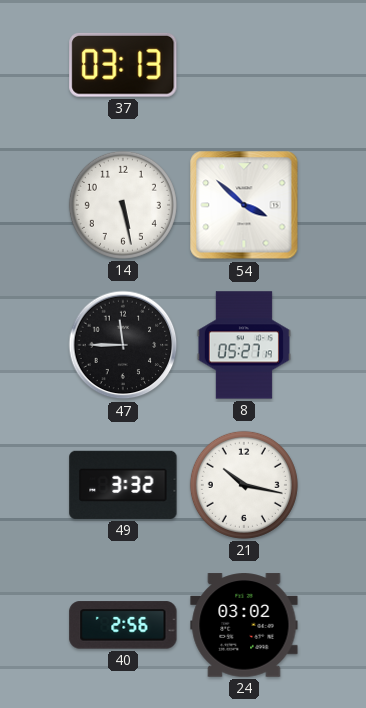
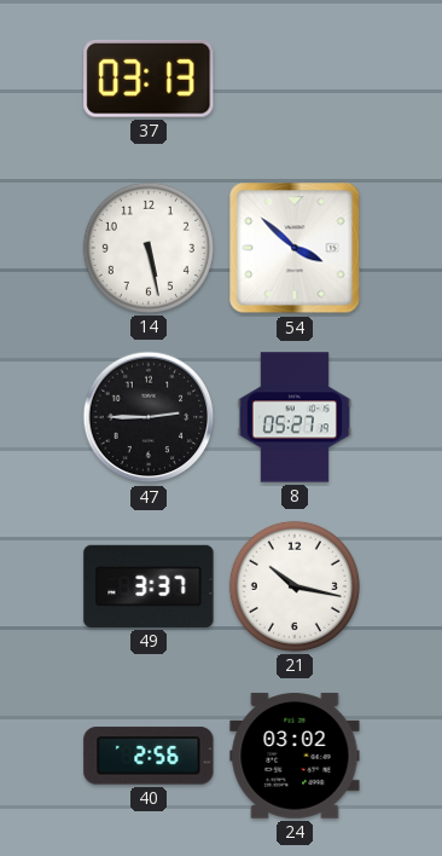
47: 11:45 -> 2:45
49: 3:32 -> 3:37
